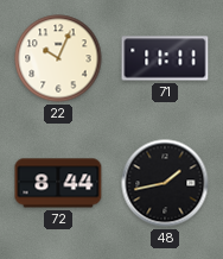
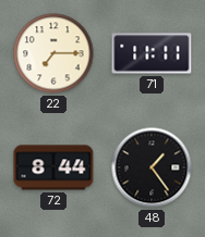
22: 10:04 -> 7:15
48: 1:43 -> 1:24
